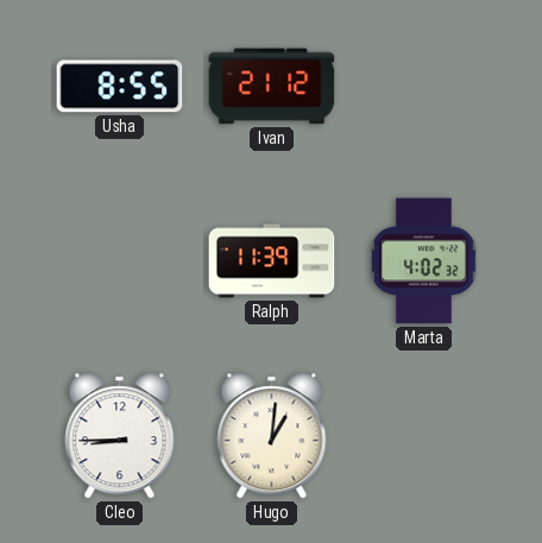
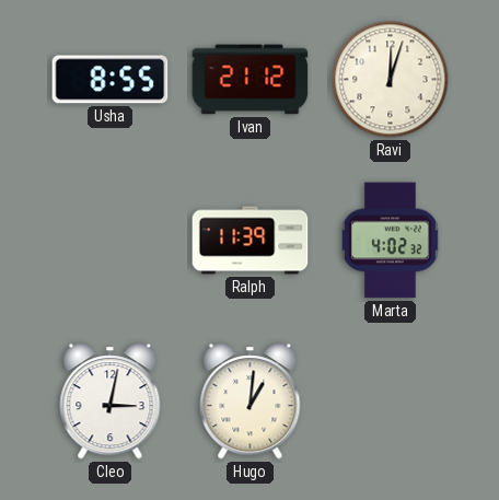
Ravi: none -> 12:03
Cleo: 8:45 -> 3:02
